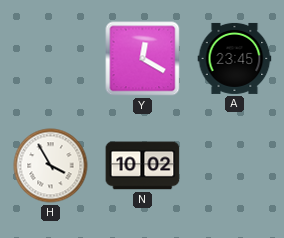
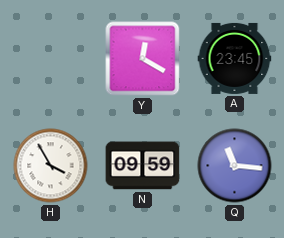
N: 10:02 -> 09:59
Q: none -> 11:16
